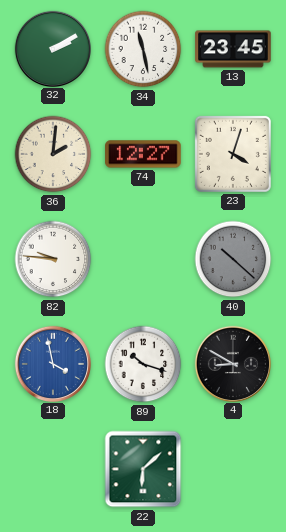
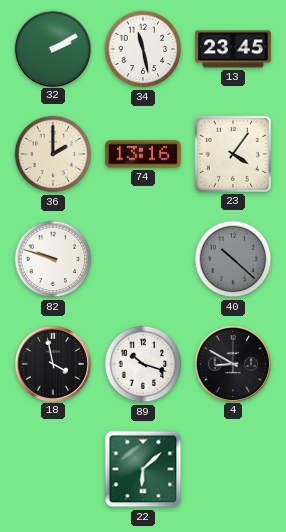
36: 2:01 -> 2:00
74: 12:27 -> 13:16
23: 4:03 -> 4:06
82: 9:46 -> 9:48
18 dial: blue -> black
